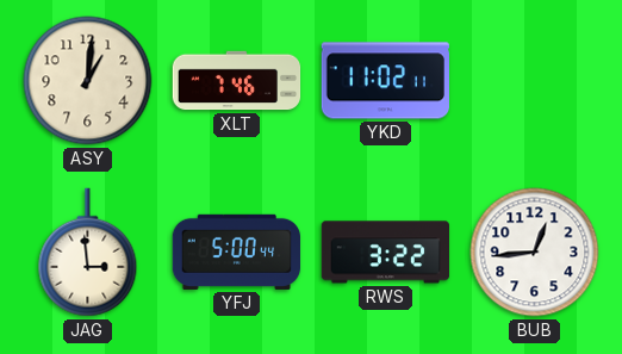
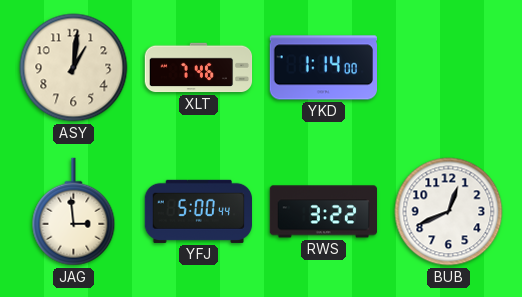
YKD: 11:02 -> 1:14
BUB: 12:44 -> 12:41
